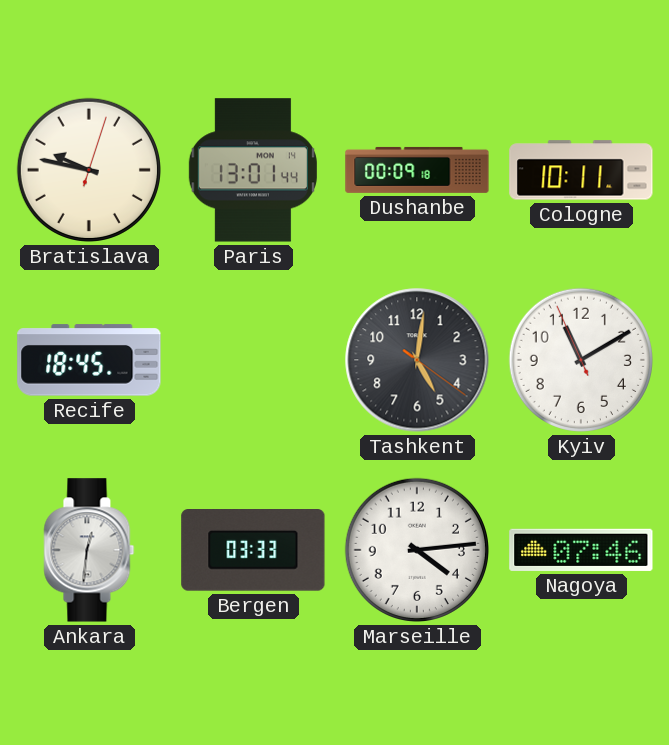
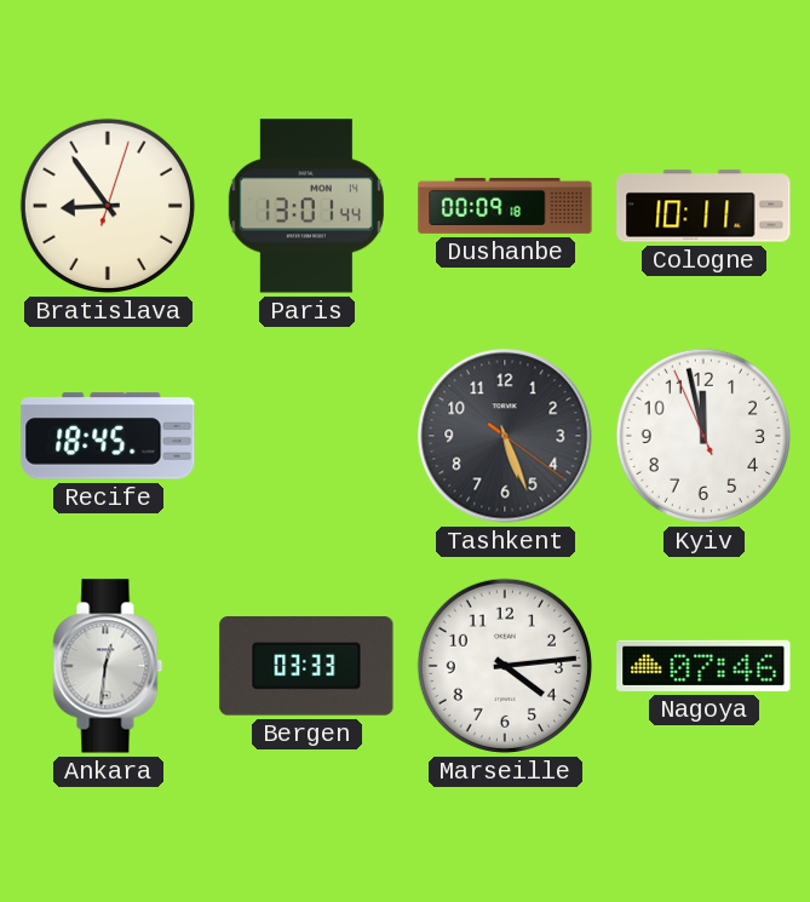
Bratislava: 9:47 -> 8:54
Tashkent: 5:01 -> 5:26
Kyiv: 11:09 -> 11:57
